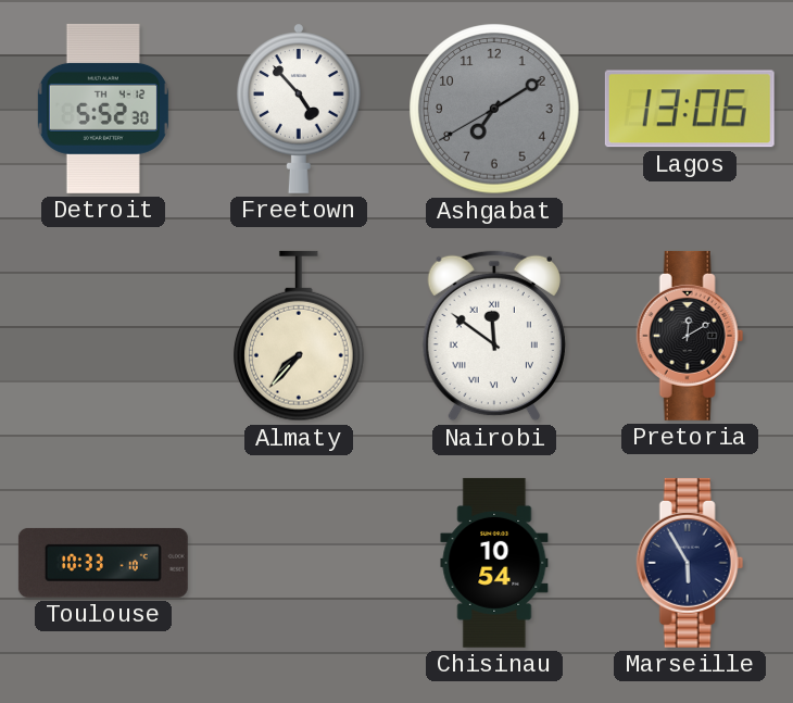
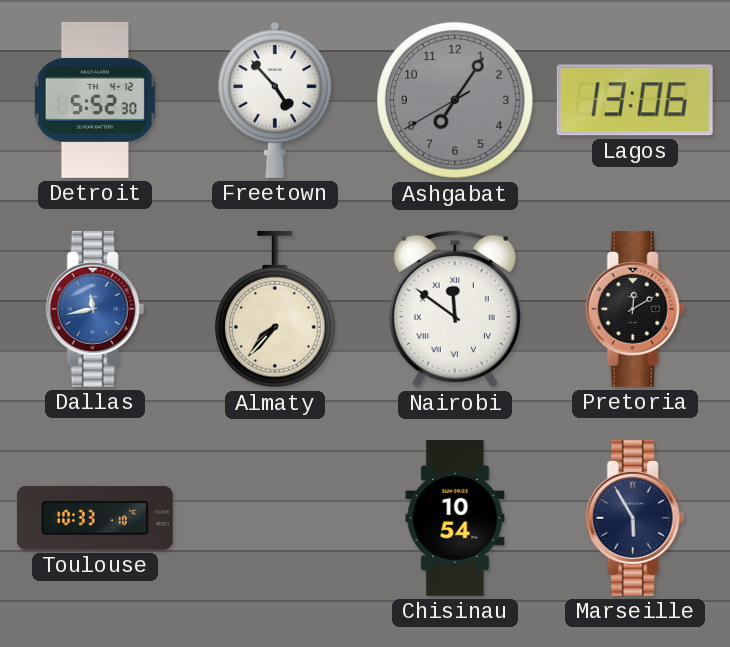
Ashgabat: 7:09 -> 7:05
Dallas: none -> 11:43
